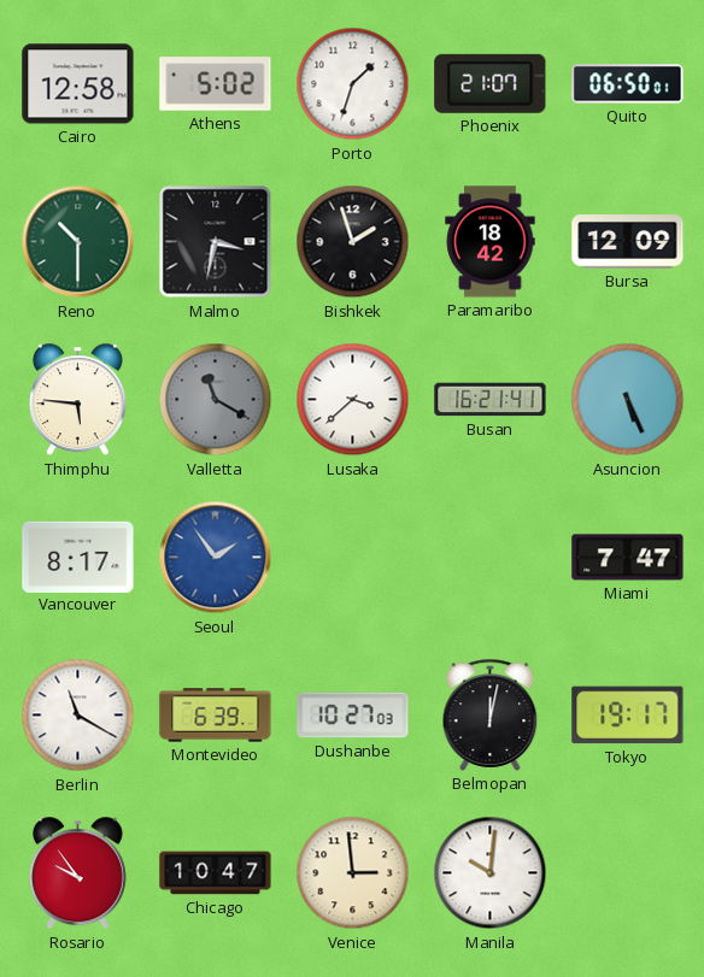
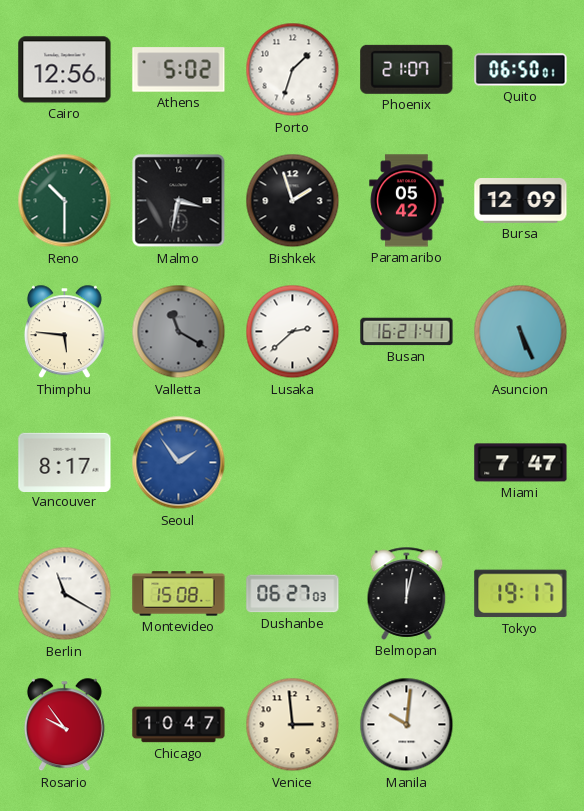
Cairo: 12:58 -> 12:56
Paramaribo: 18:42 -> 05:42
Lusaka: 3:38 -> 2:38
Montevideo: 6:39 -> 15:08
Dushanbe: 10:27 -> 06:27
